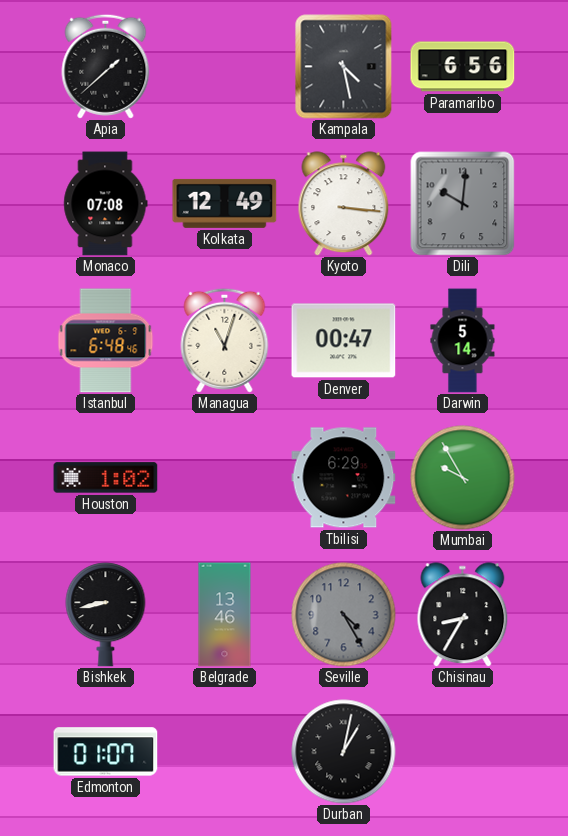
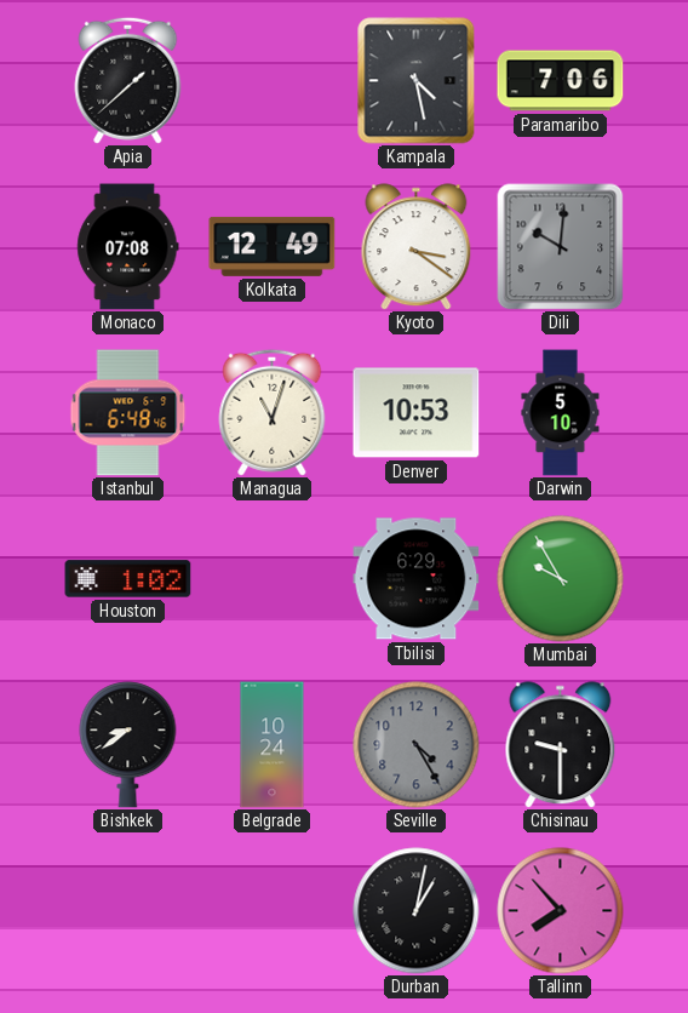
Paramaribo: 6:56 -> 7:06
Kyoto: 3:16 -> 3:21
Denver: 00:47 -> 10:53
Darwin: 5:14 -> 5:10
Bishkek: 8:43 -> 8:39
Belgrade: 13:46 -> 10:24
Chisinau: 8:35 -> 9:30
Edmonton: 01:07 -> none
Tallinn: none -> 7:53
